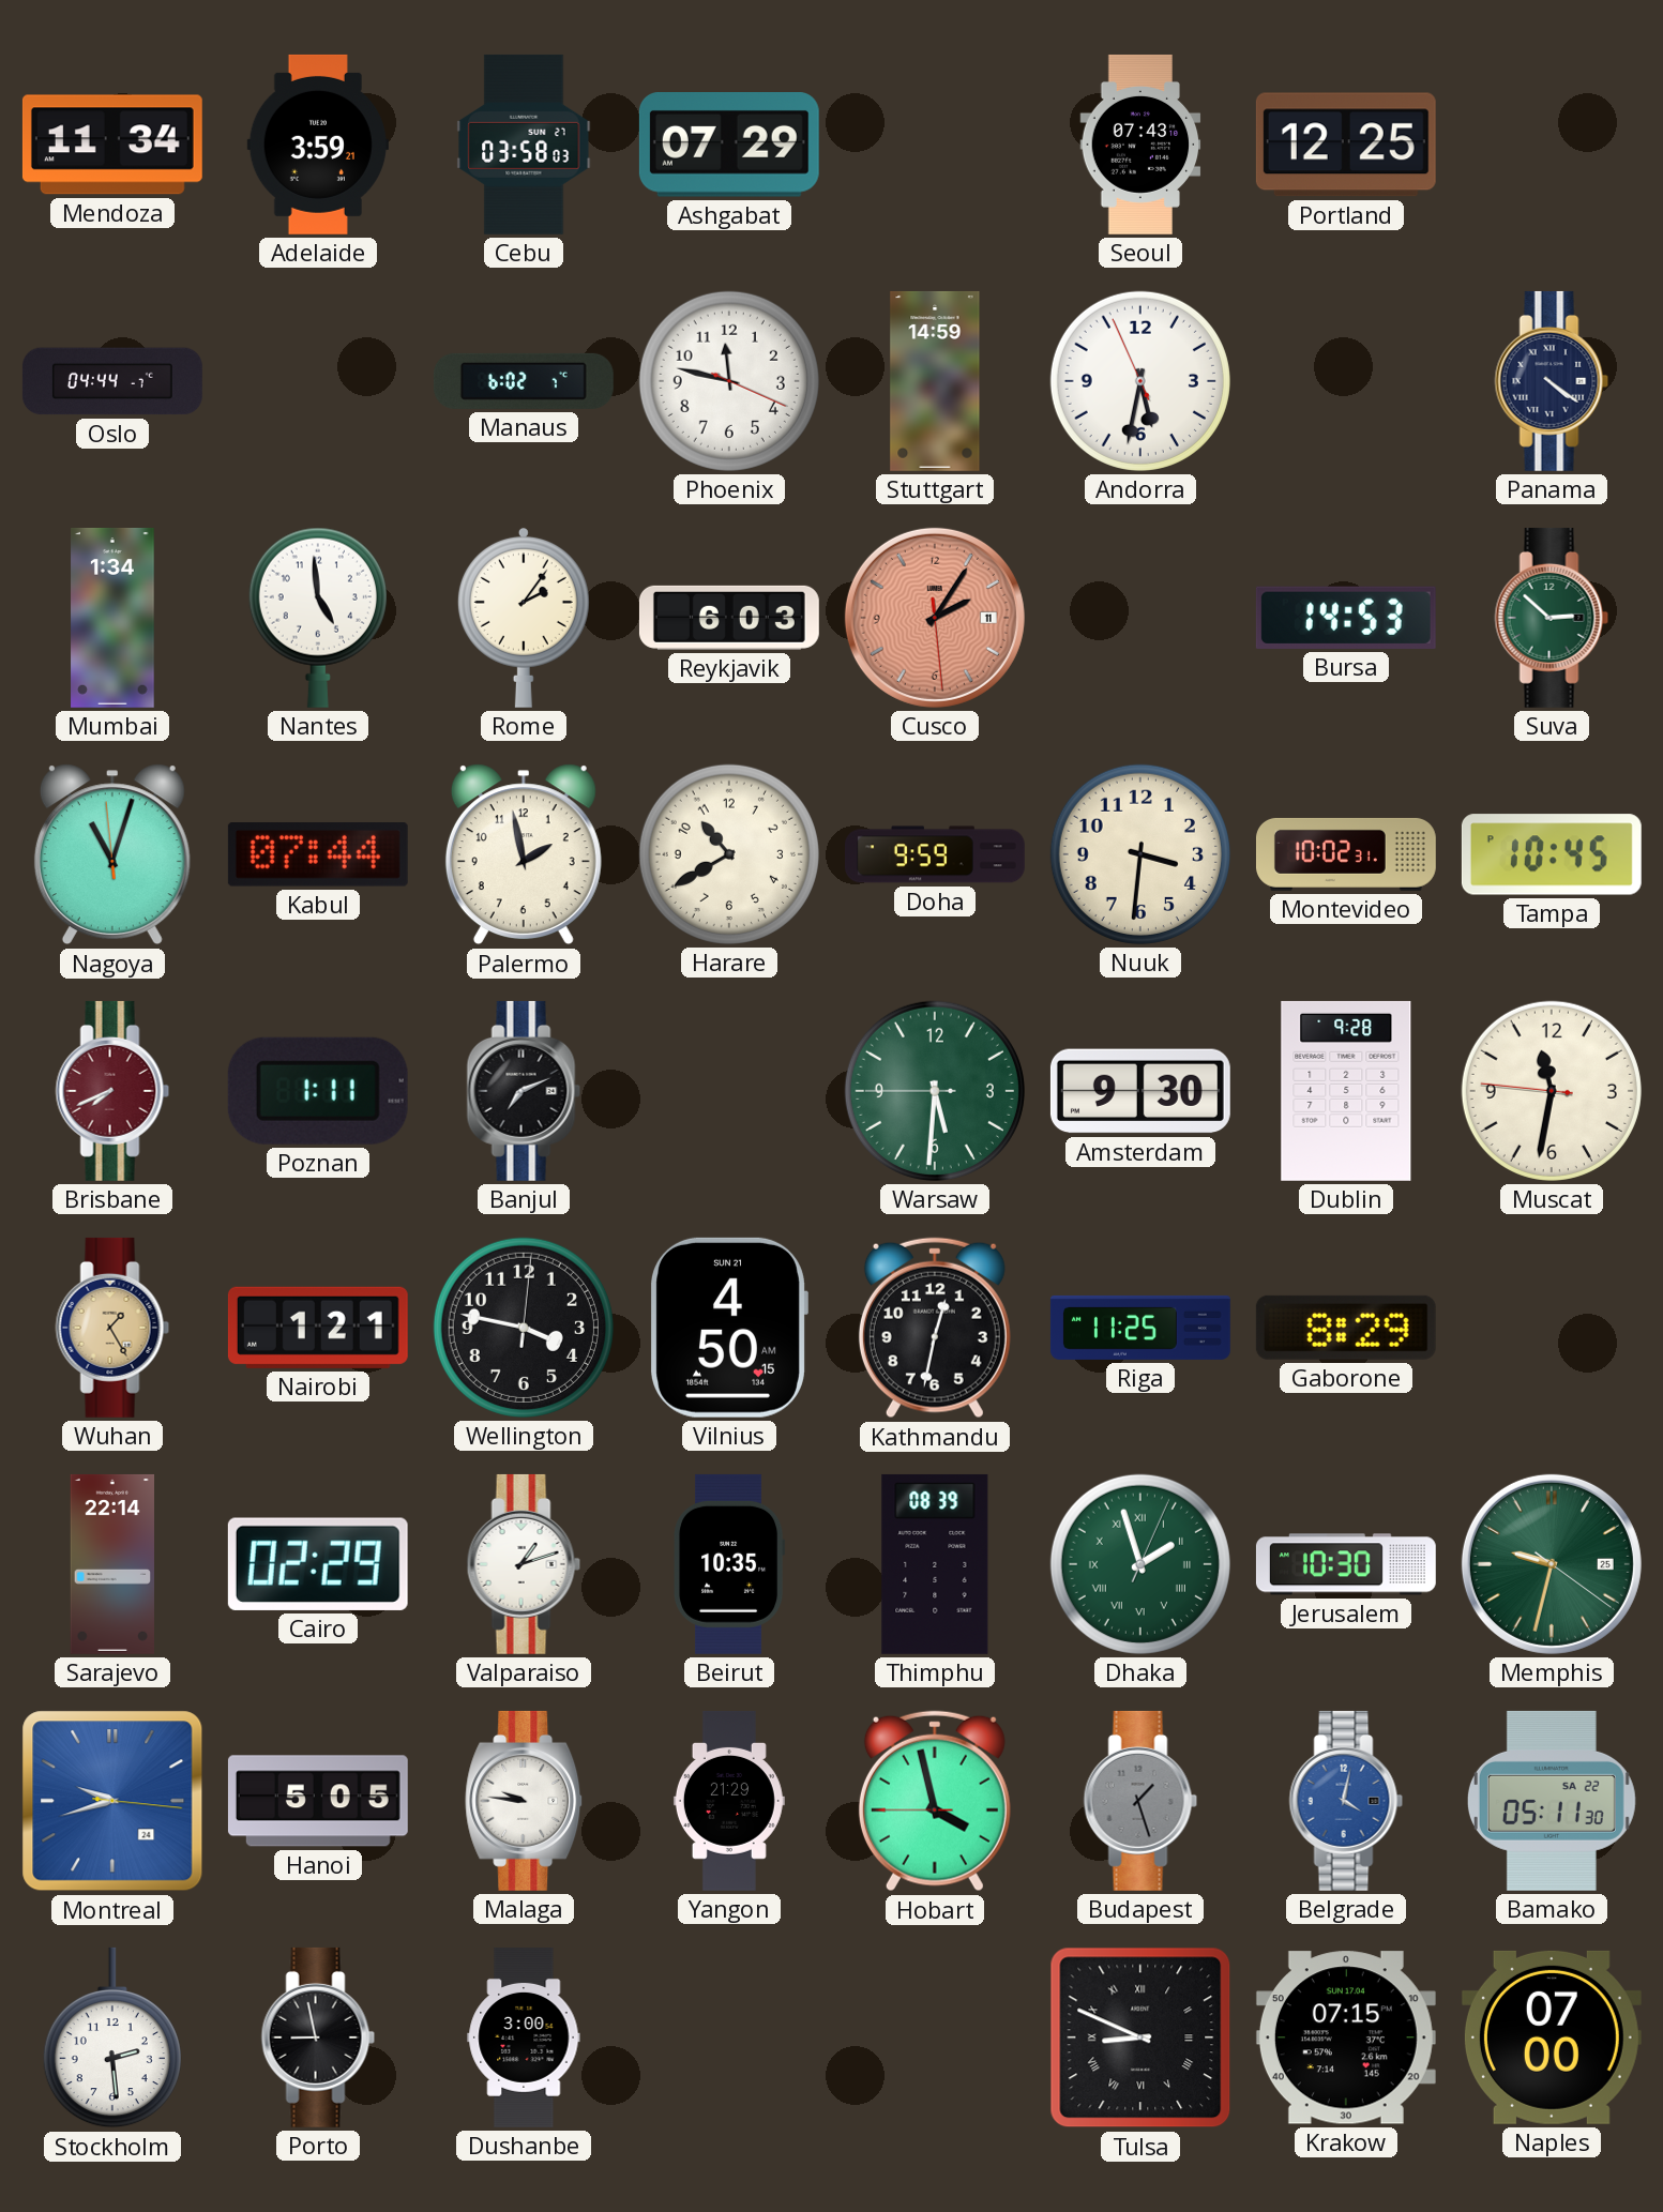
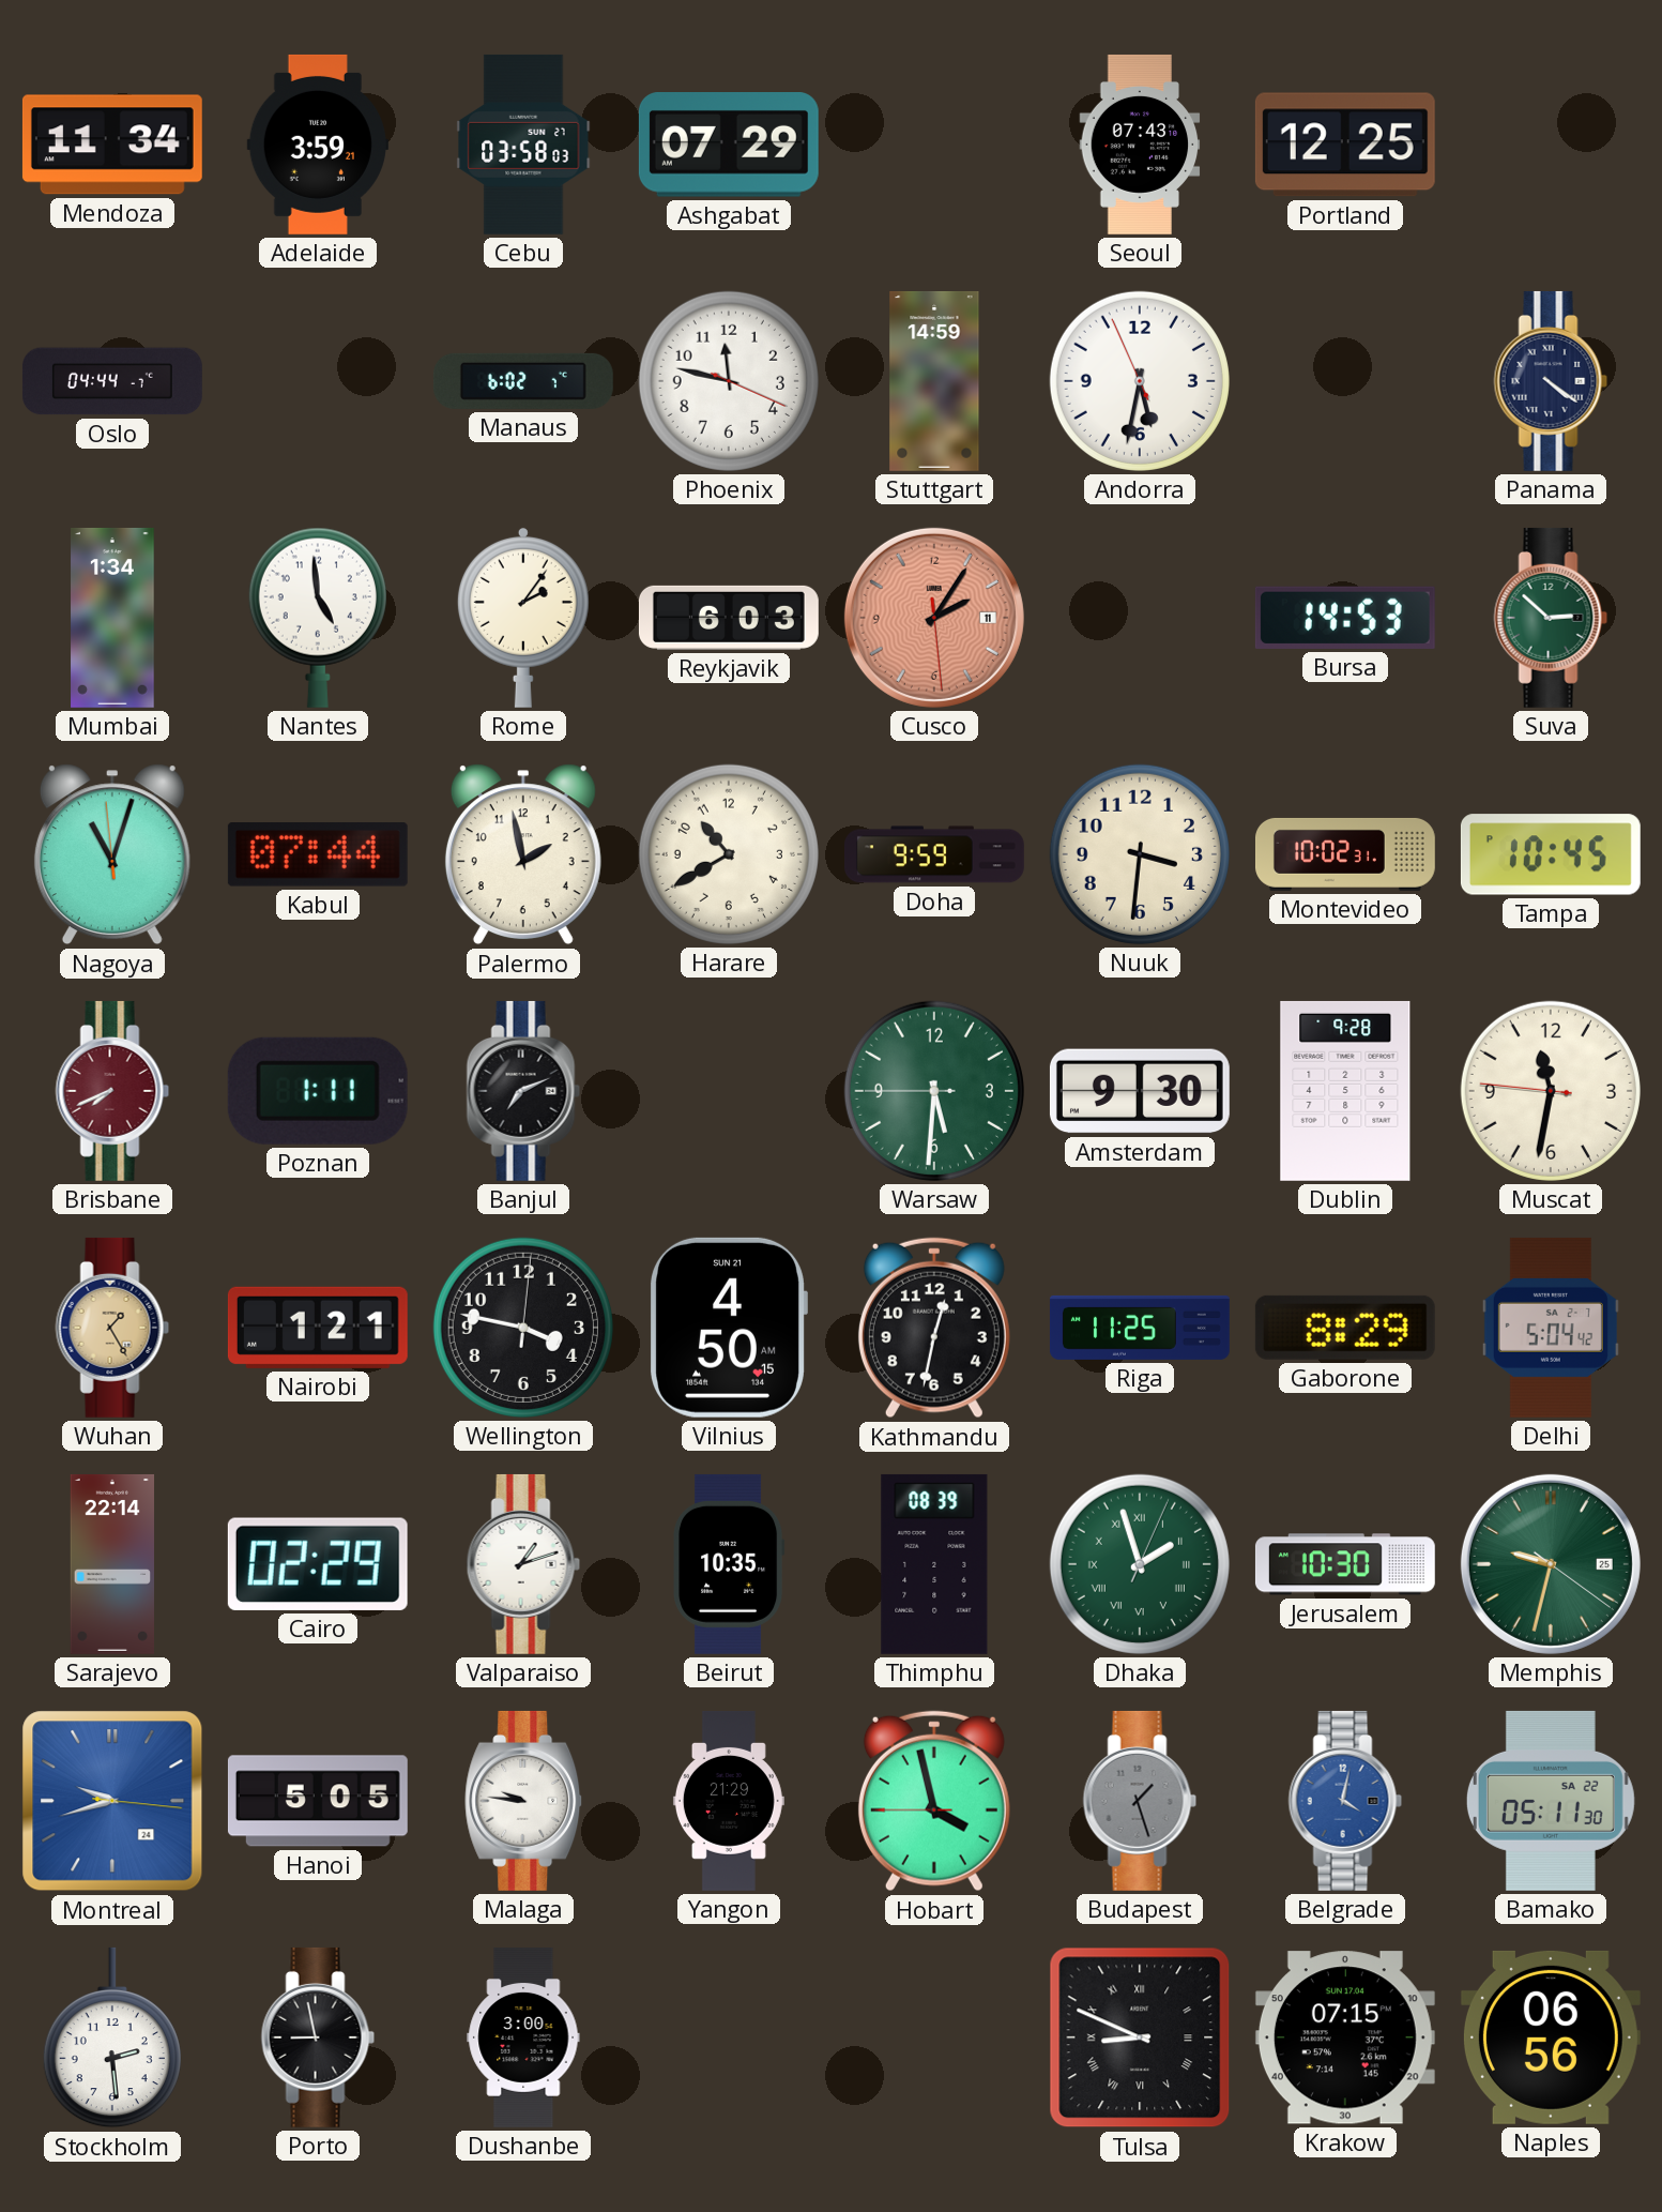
Delhi: none -> 5:04
Naples: 07:00 -> 06:56
